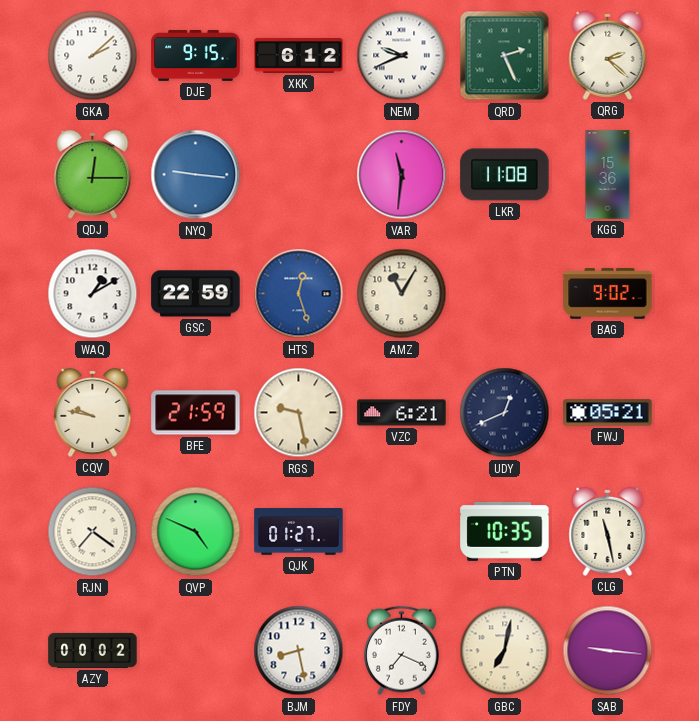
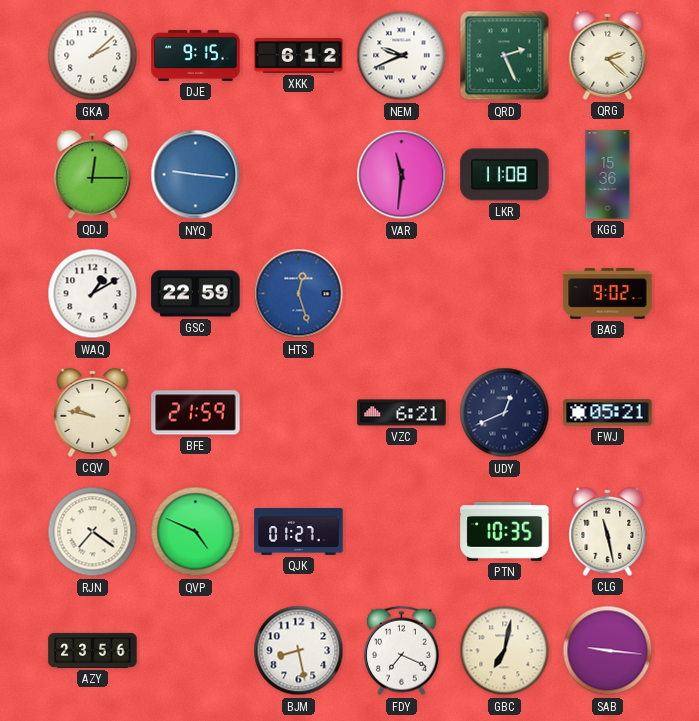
AMZ: 11:05 -> none
RGS: 9:28 -> none
AZY: 00:02 -> 23:56
